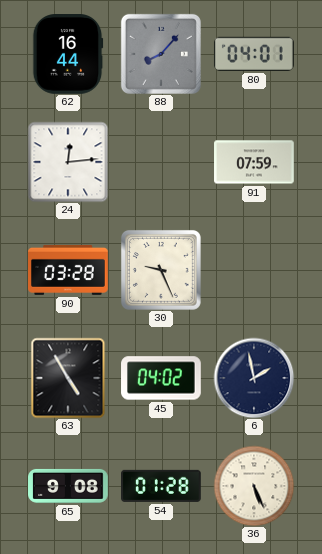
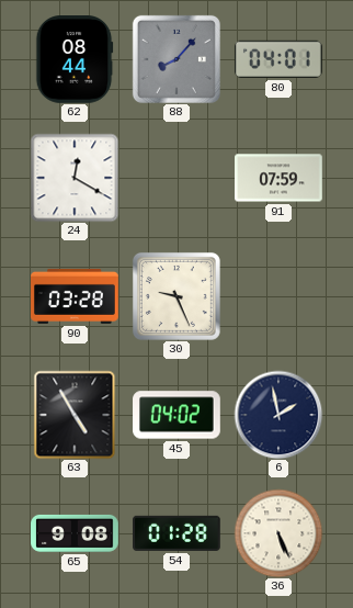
62: 16:44 -> 08:44
24: 12:14 -> 12:20
